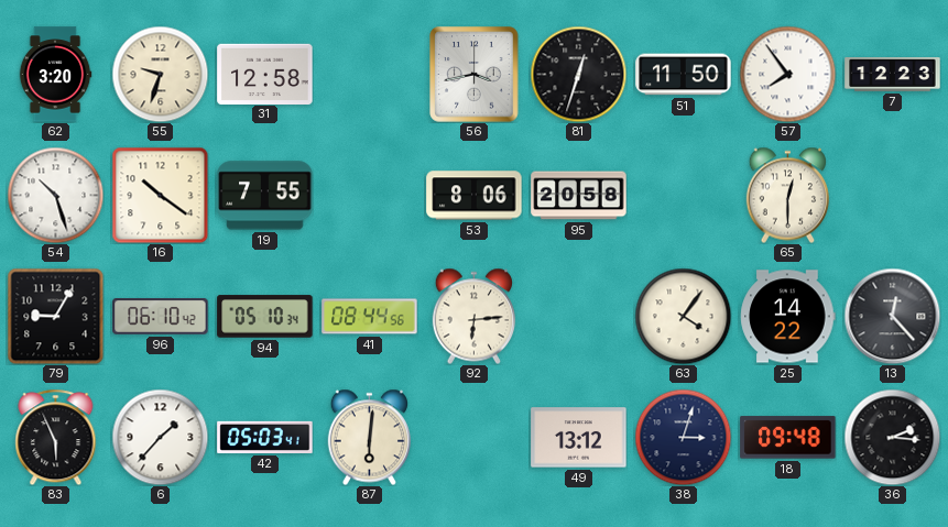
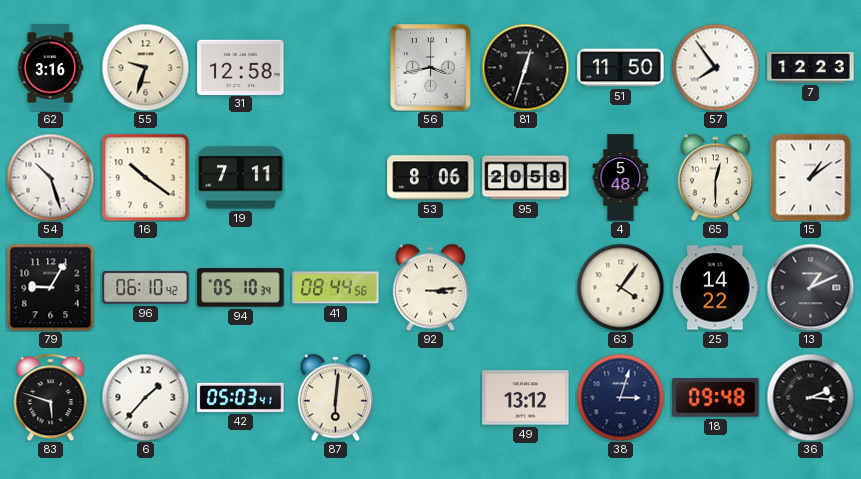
62: 3:20 -> 3:16
19: 7:55 -> 7:11
4: none -> 5:48
15: none -> 1:09
92: 6:14 -> 3:14
13: 12:23 -> 1:11
83: 5:56 -> 5:48
